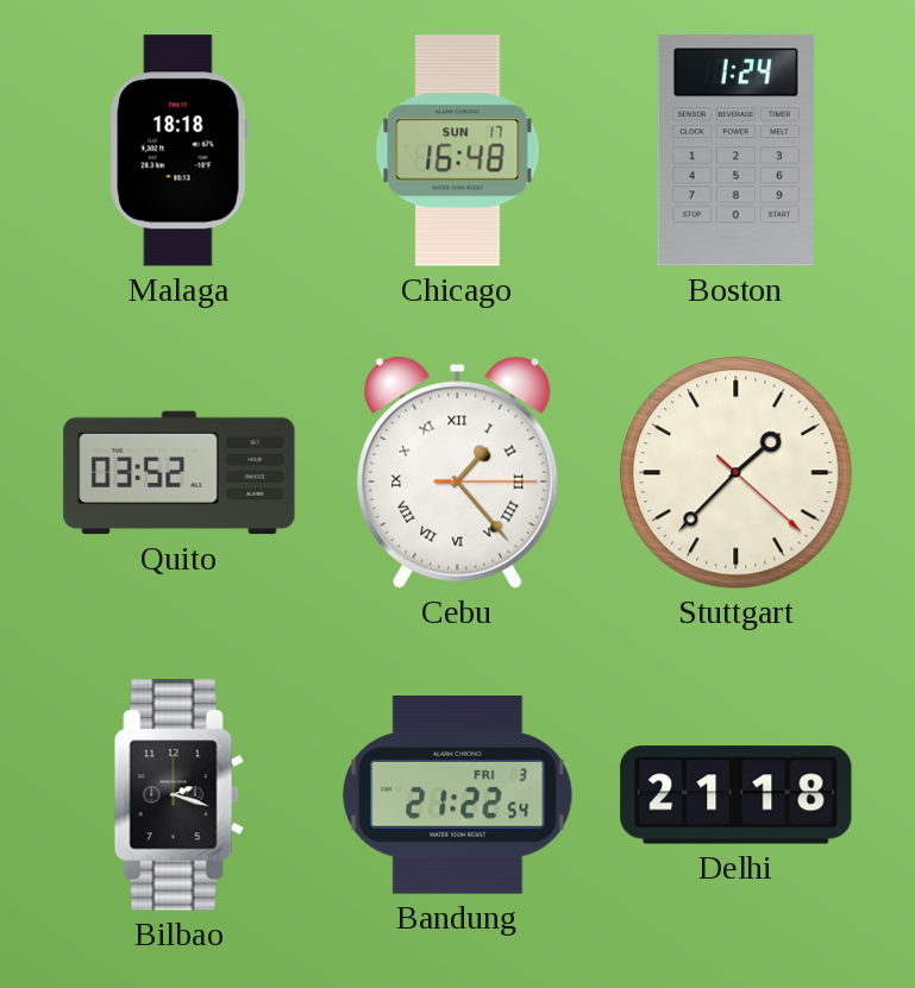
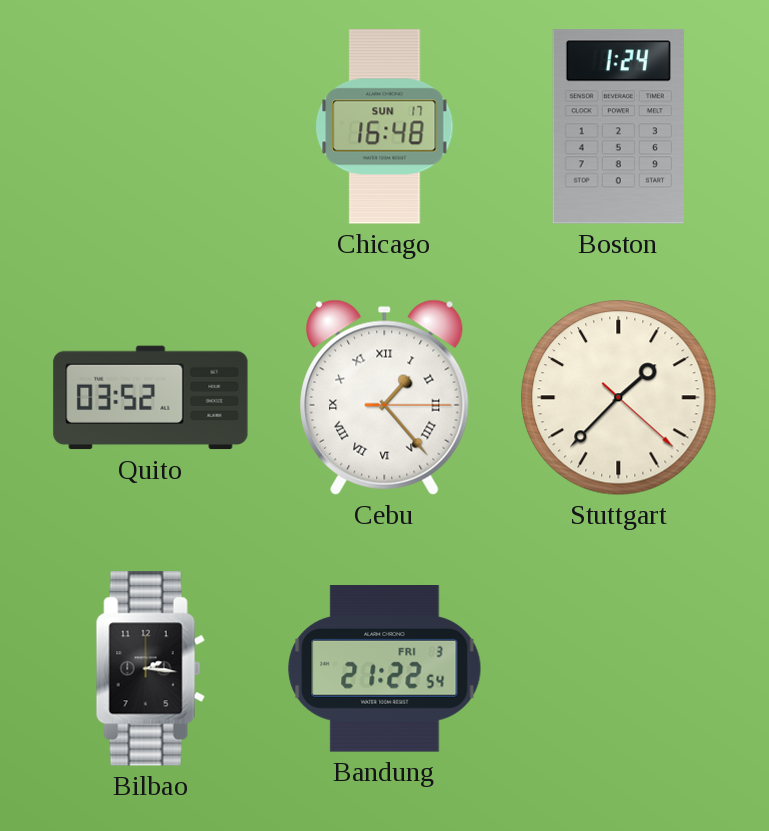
Malaga: 18:18 -> none
Bilbao: 2:18 -> 2:16
Delhi: 21:18 -> none
